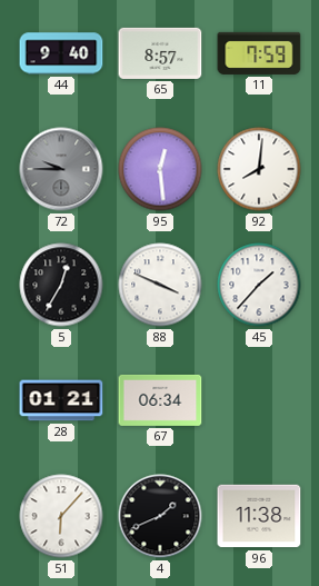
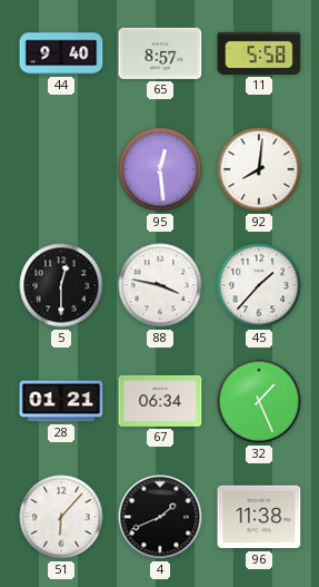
11: 7:59 -> 5:58
72: 9:45 -> none
5: 12:35 -> 12:30
88: 3:49 -> 3:47
32: none -> 1:26
